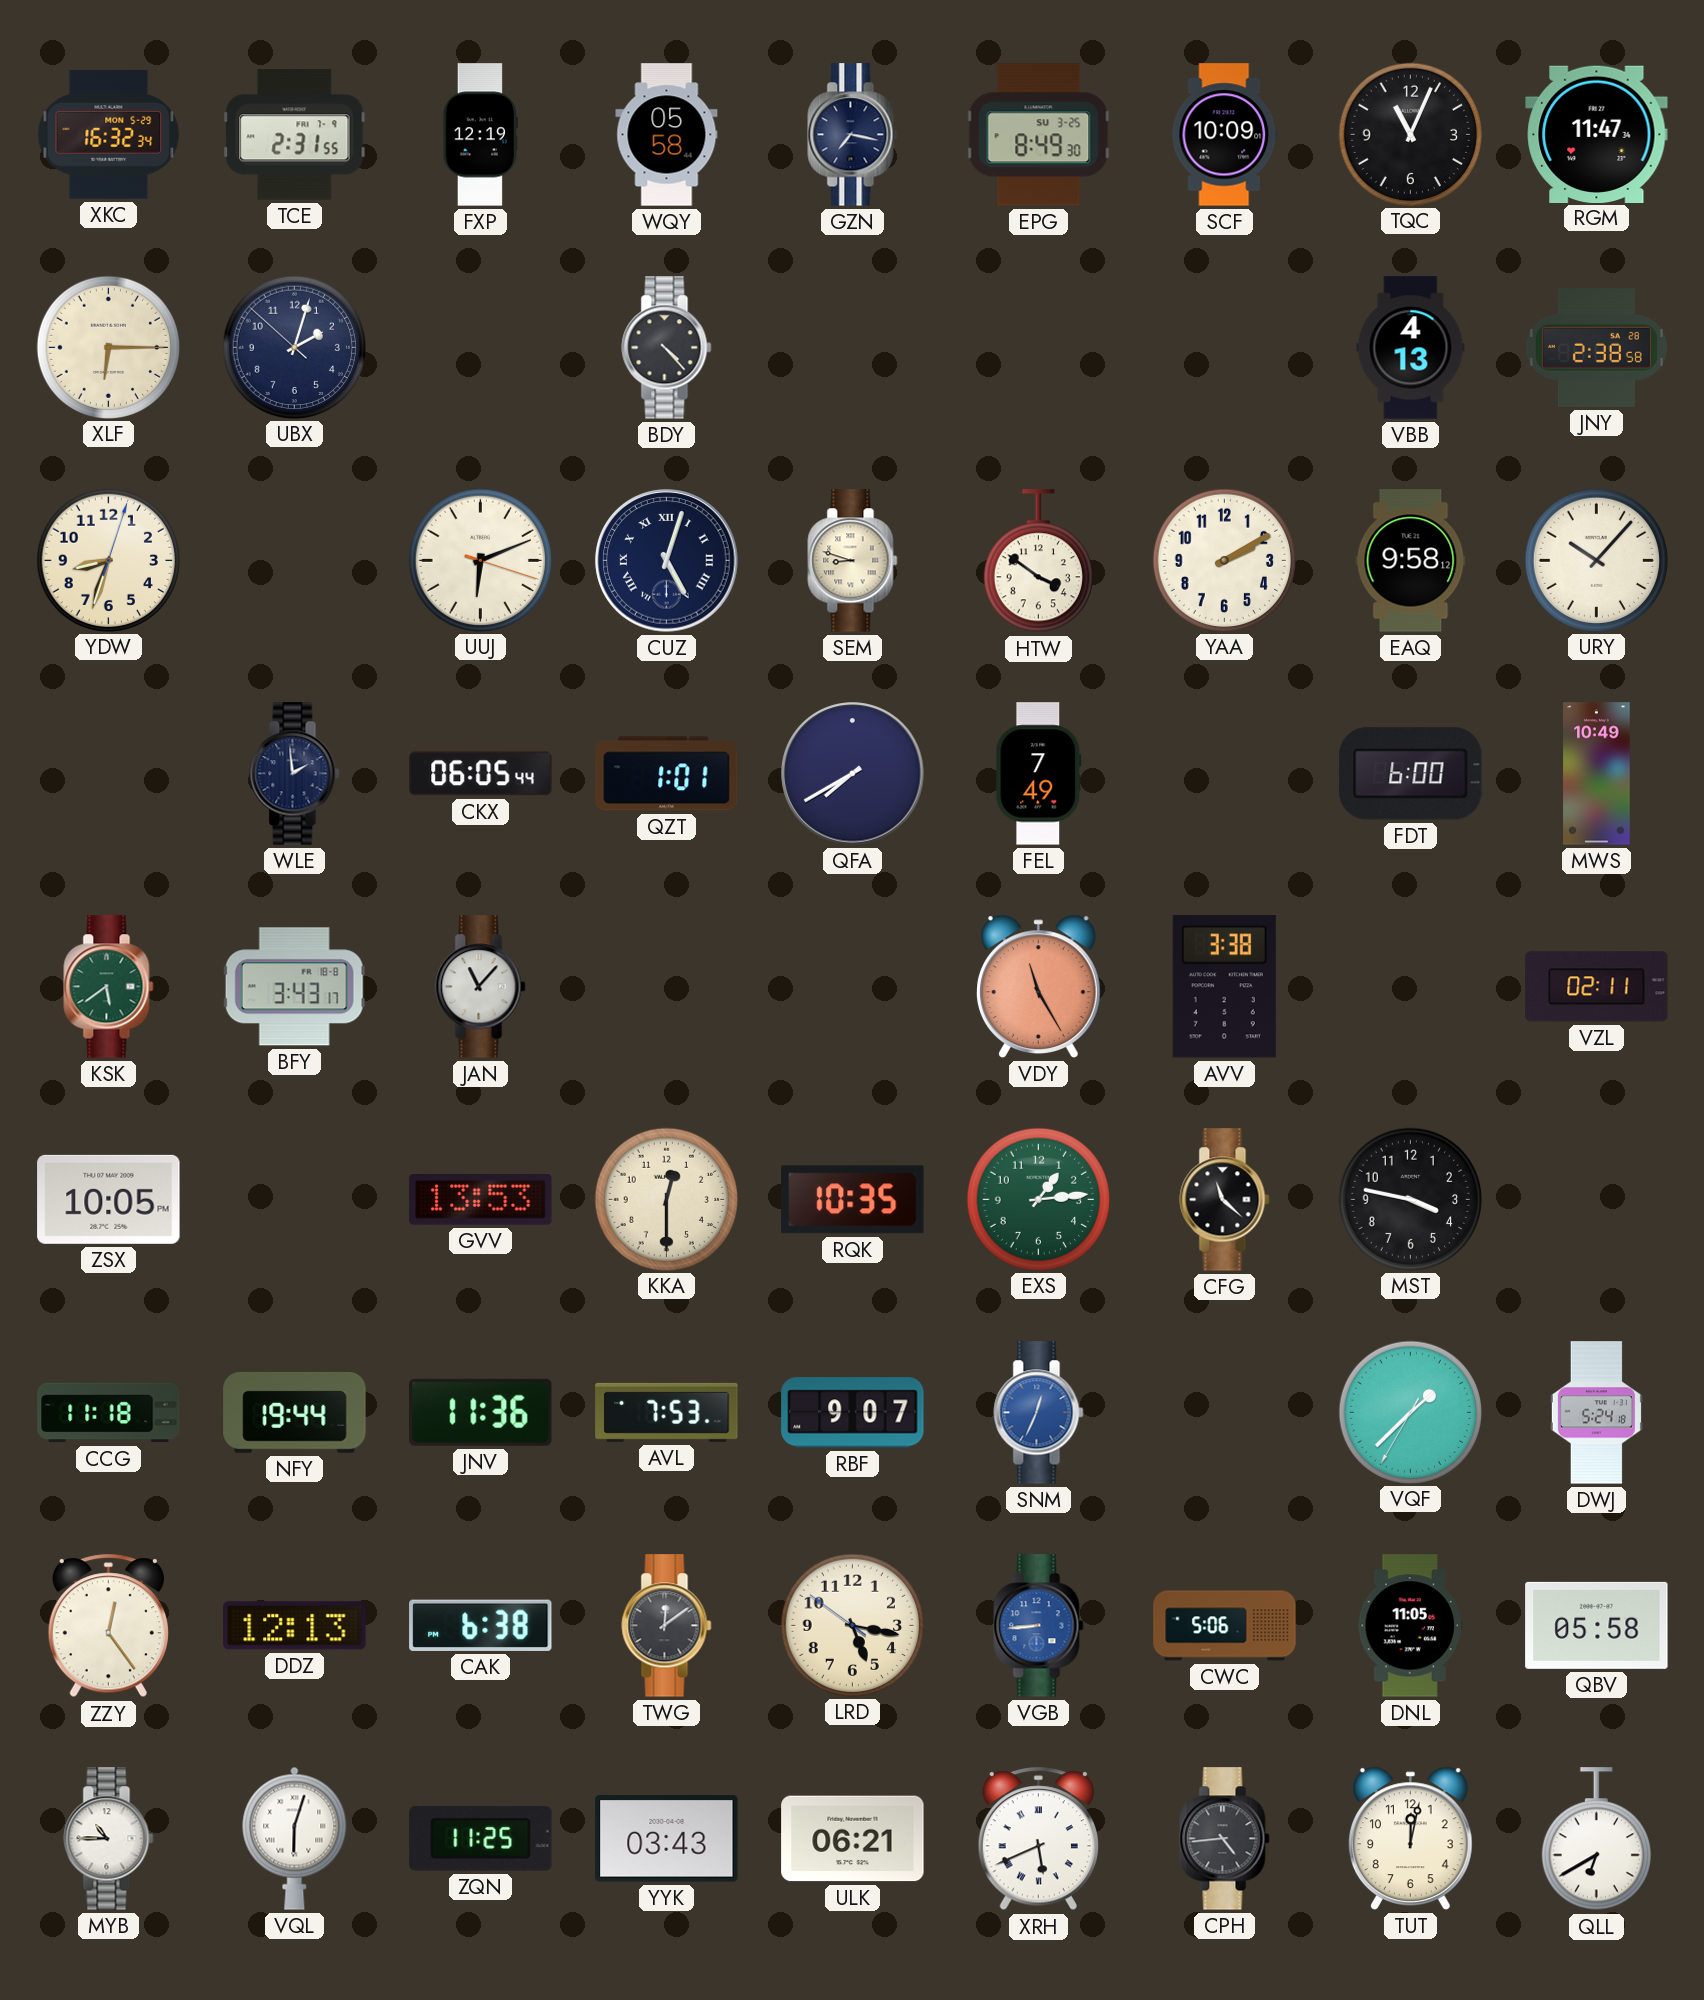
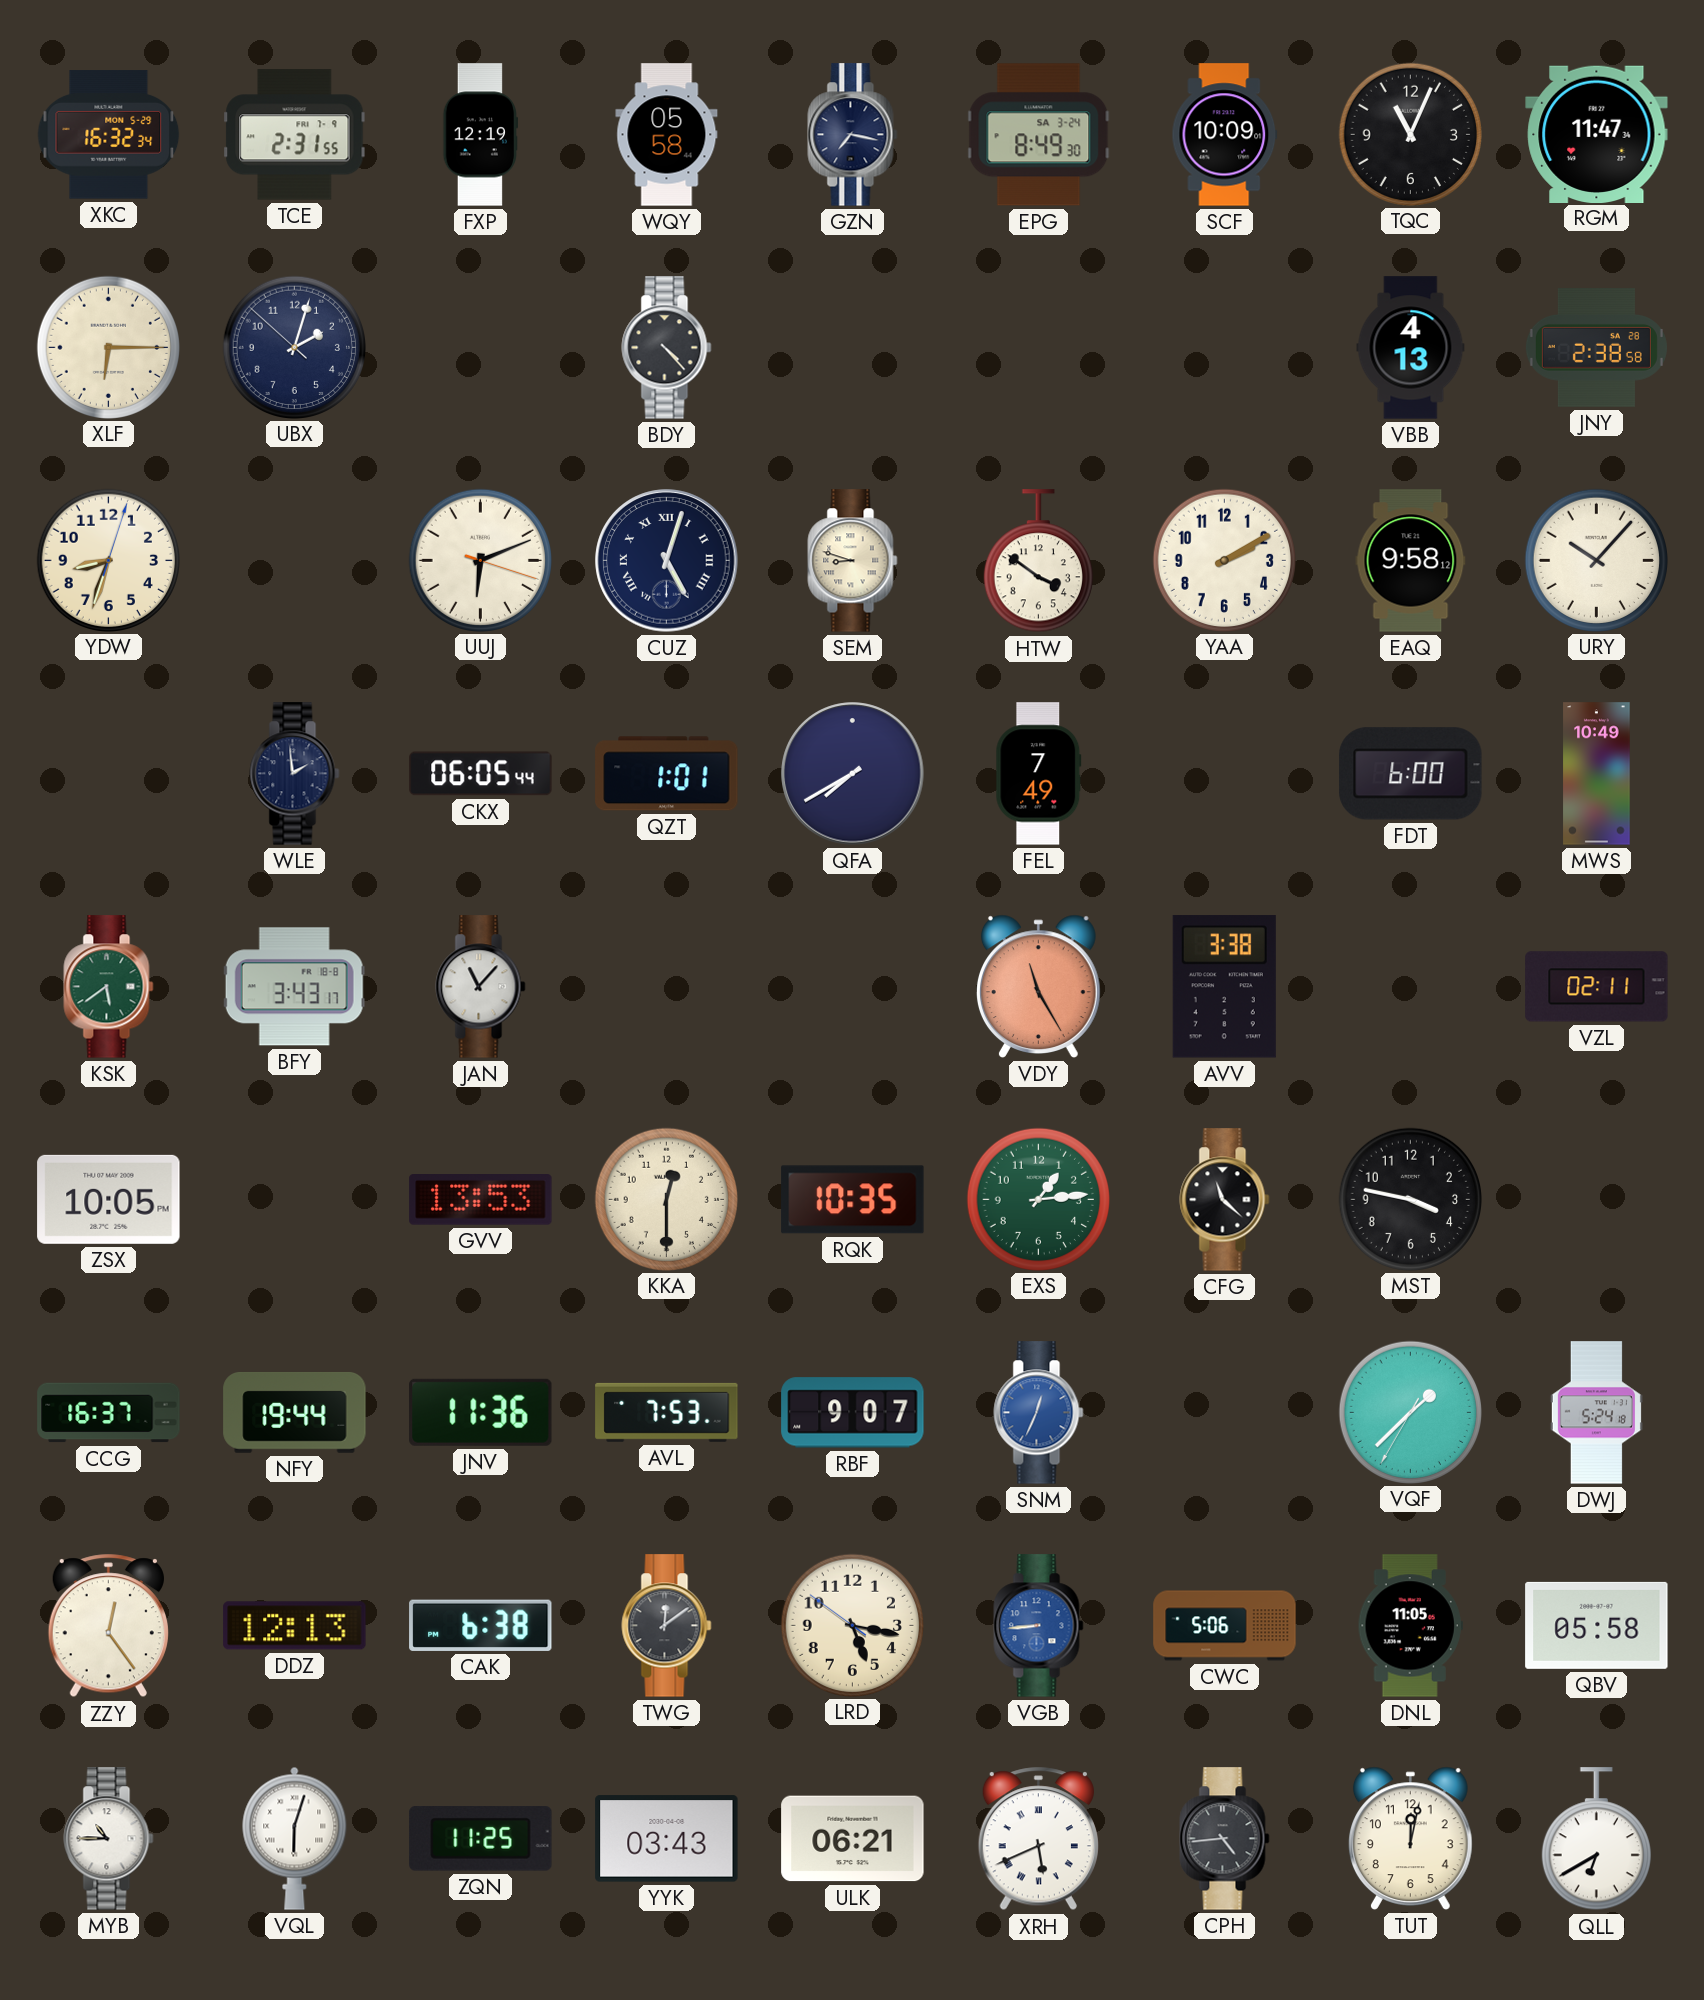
EPG date: SU 3-25 -> SA 3-24
CCG: 11:18 -> 16:37
